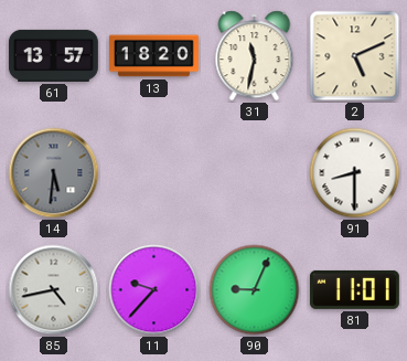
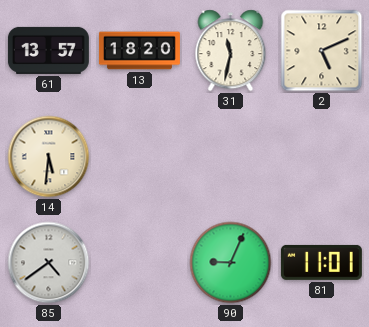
14 dial: grey -> cream
91: 8:30 -> none
85: 4:43 -> 4:39
11: 9:37 -> none
